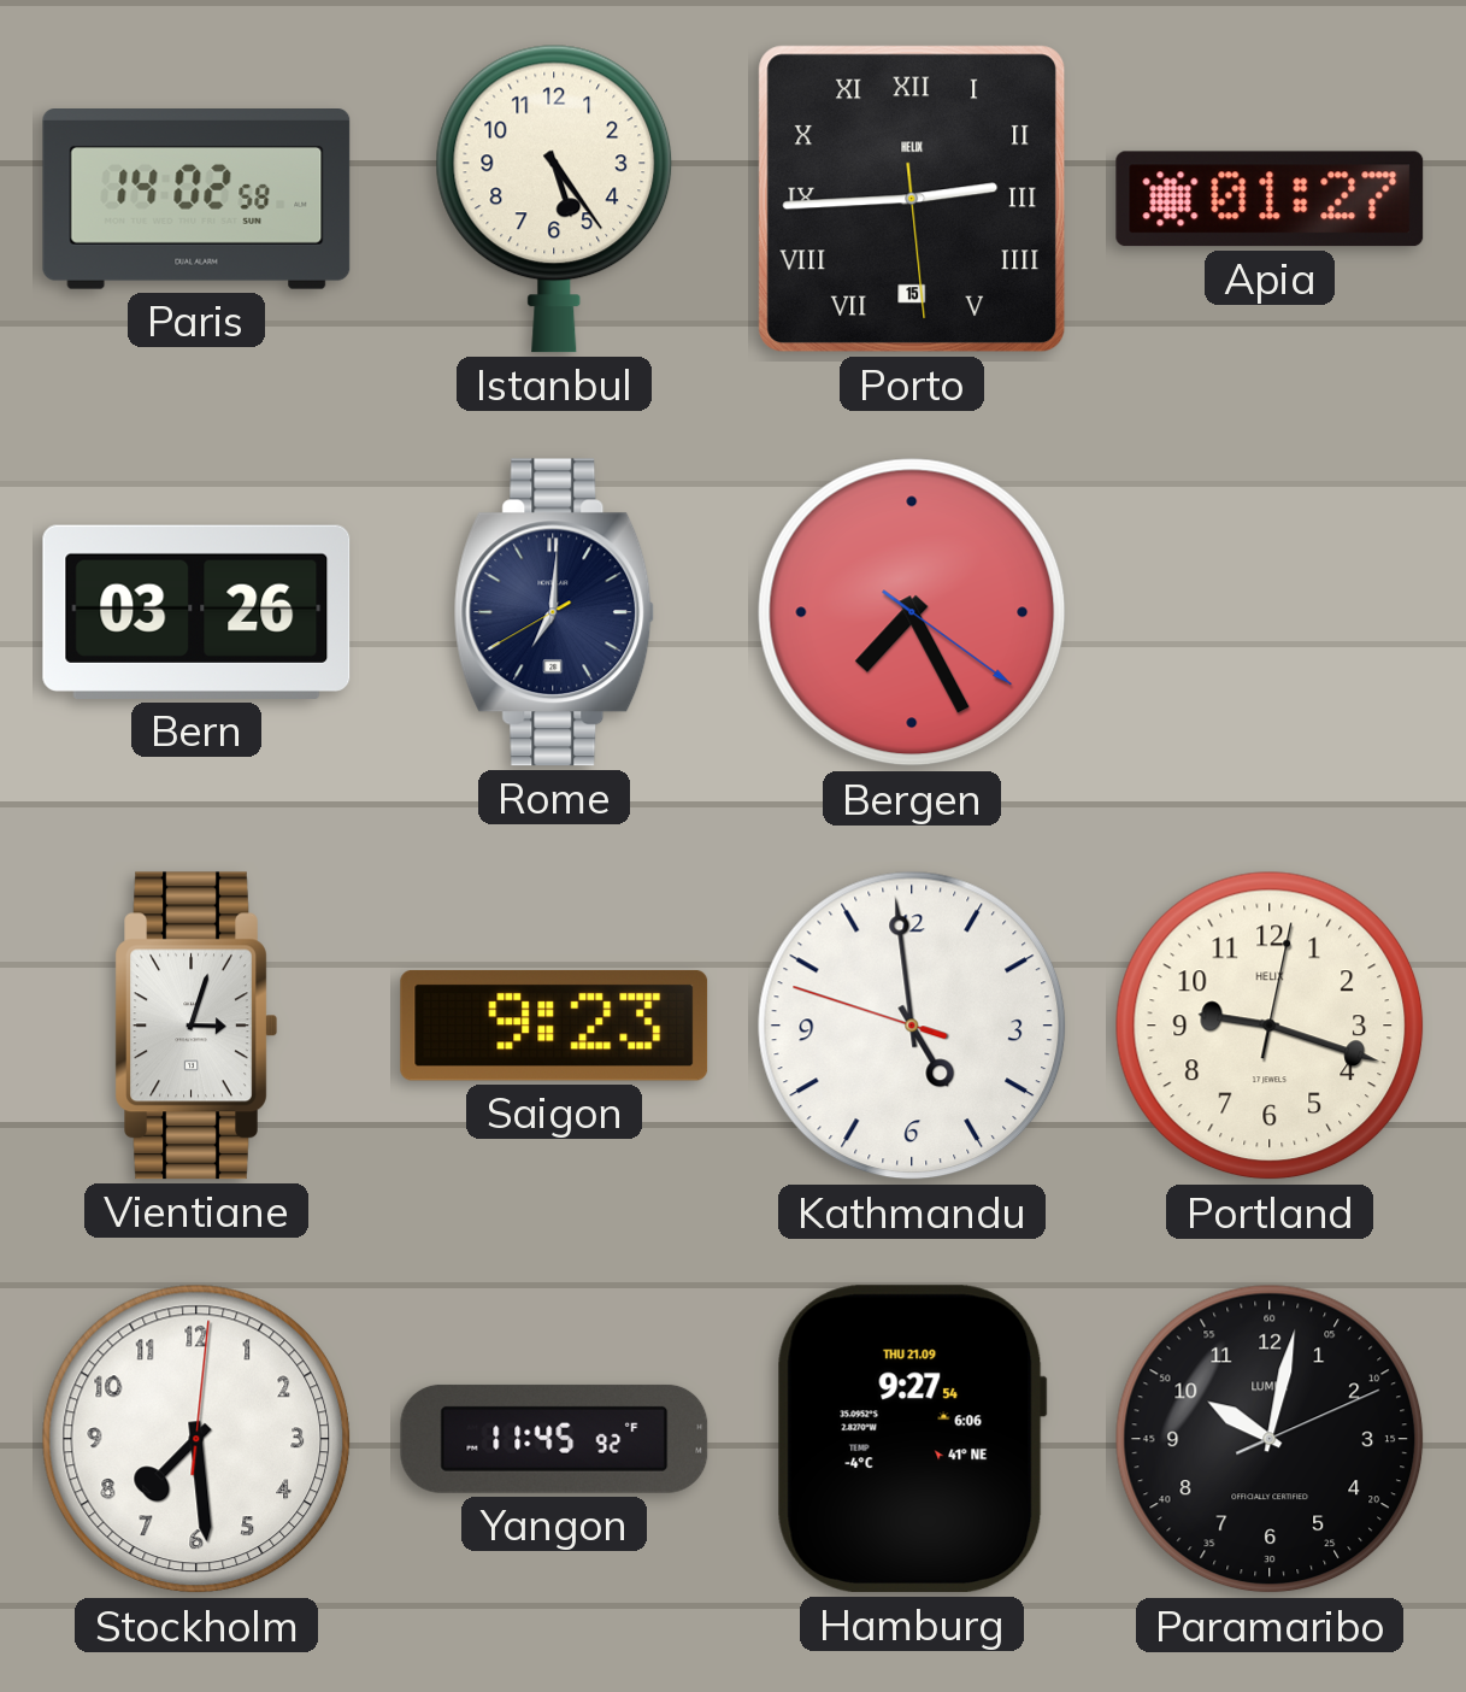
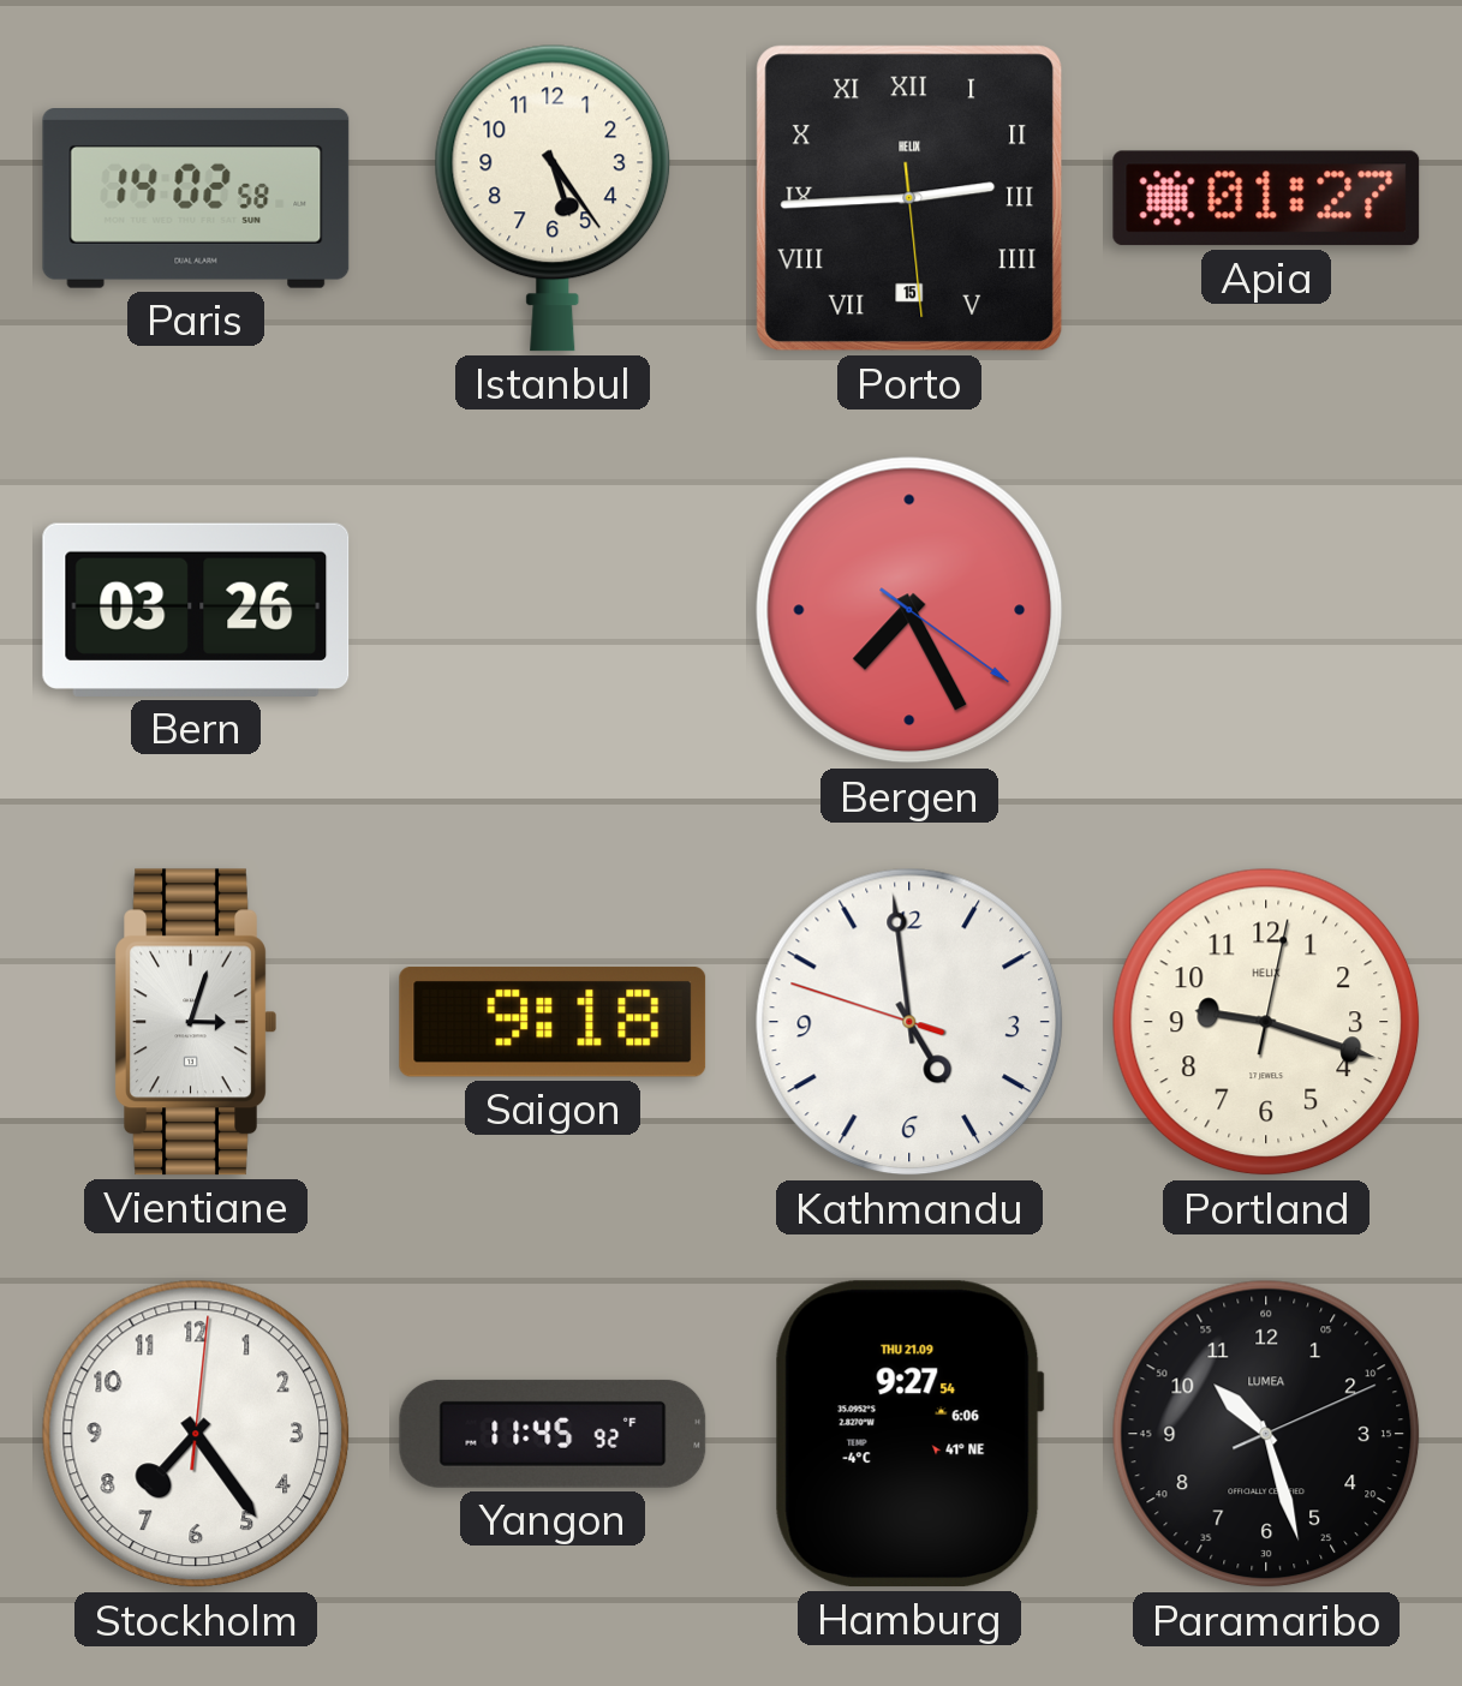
Rome: 7:00 -> none
Saigon: 9:23 -> 9:18
Stockholm: 7:29 -> 7:24
Paramaribo: 10:02 -> 10:27
